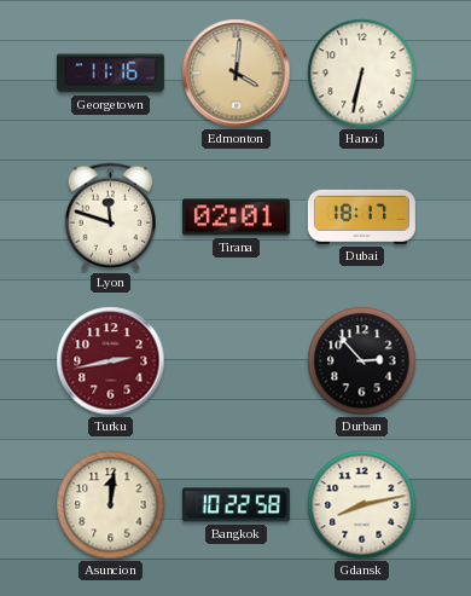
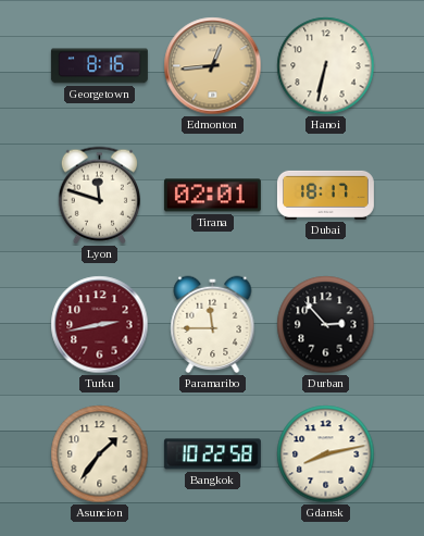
Georgetown: 11:16 -> 8:16
Edmonton: 4:01 -> 12:44
Paramaribo: none -> 11:45
Asuncion: 12:01 -> 1:36
